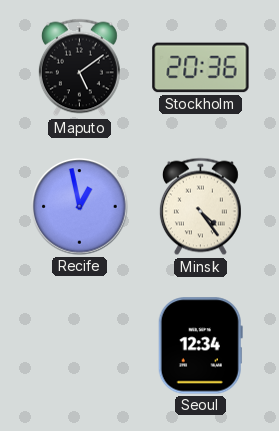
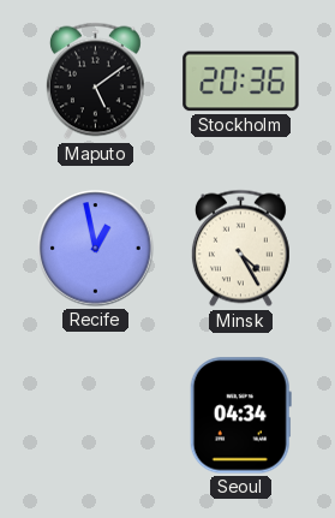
Minsk: 4:24 -> 4:25
Seoul: 12:34 -> 04:34
